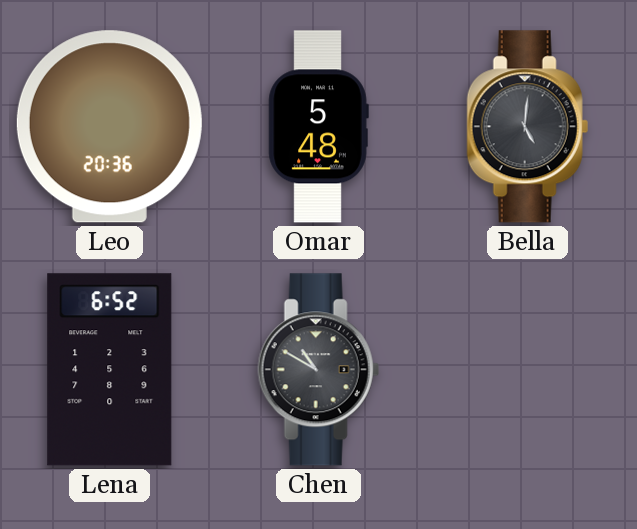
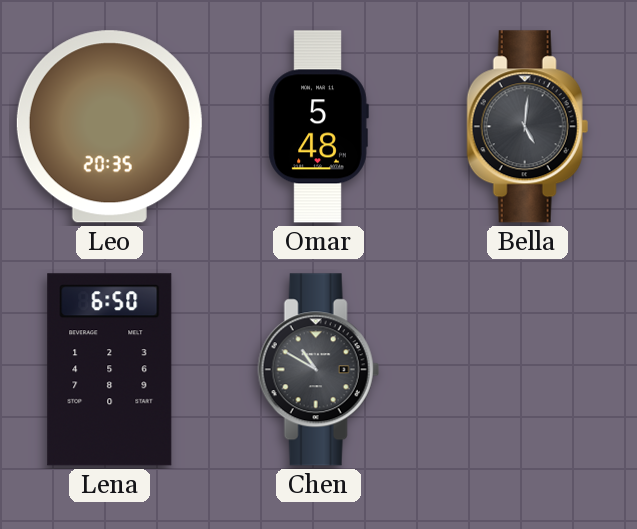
Leo: 20:36 -> 20:35
Lena: 6:52 -> 6:50
